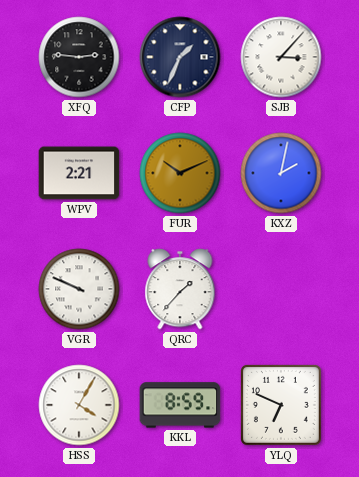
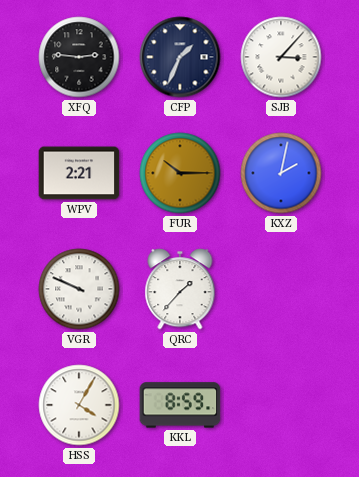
FUR: 10:11 -> 10:15
YLQ: 6:49 -> none
